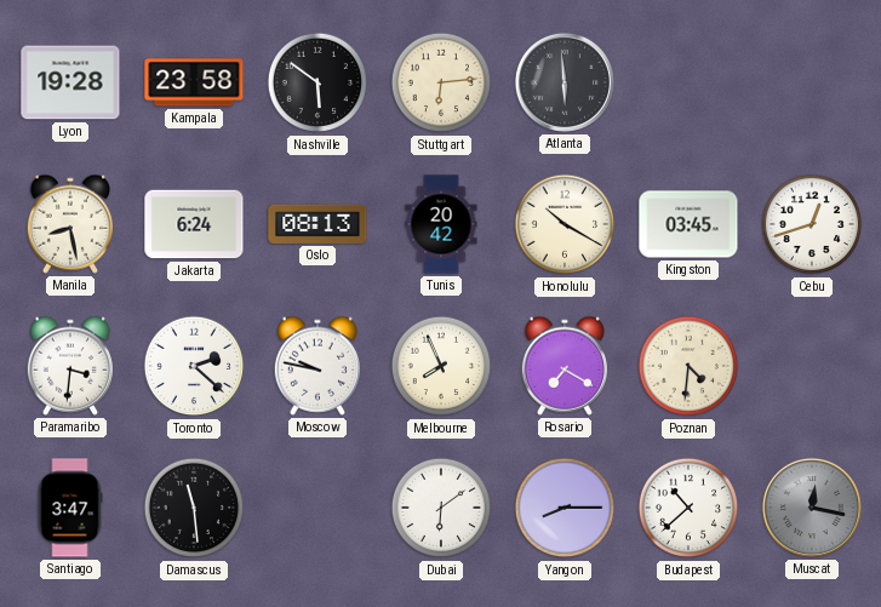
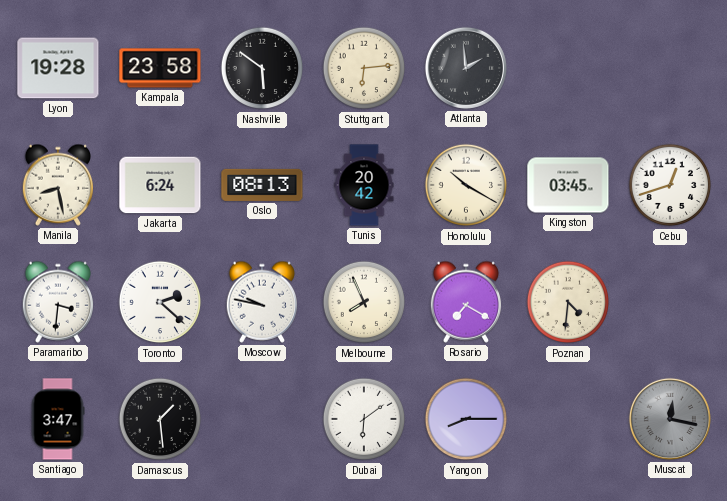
Atlanta: 5:59 -> 1:59
Damascus: 11:29 -> 1:29
Budapest: 10:38 -> none
